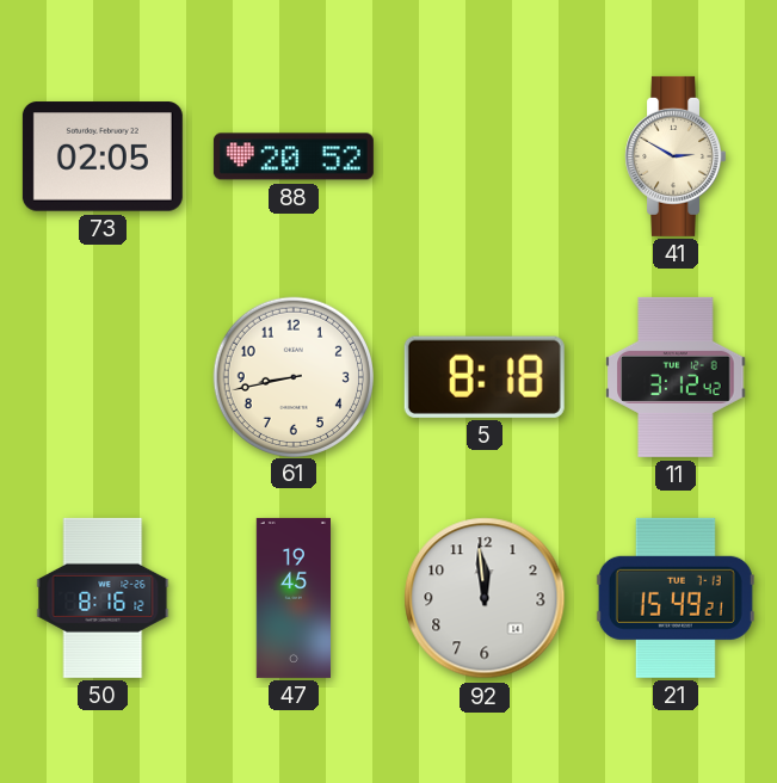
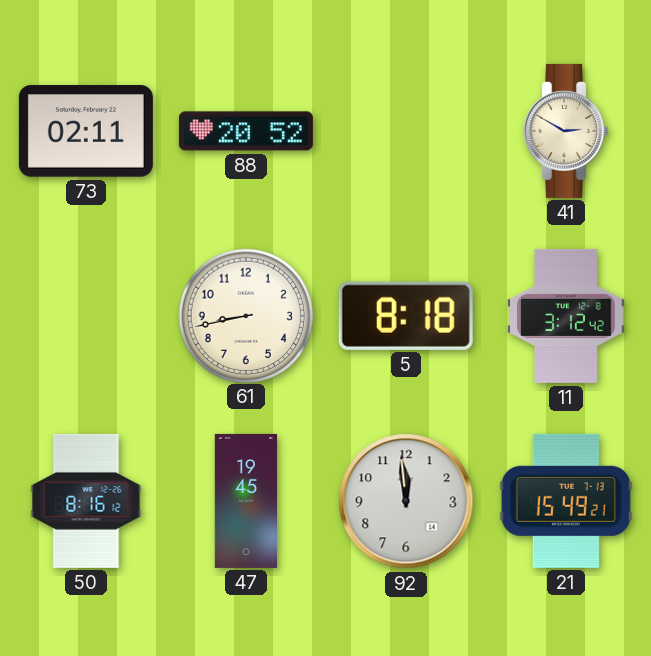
73: 02:05 -> 02:11
